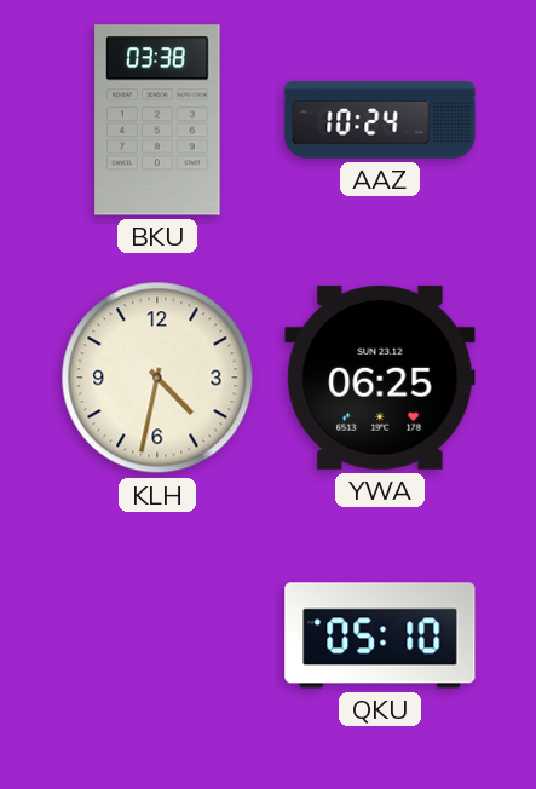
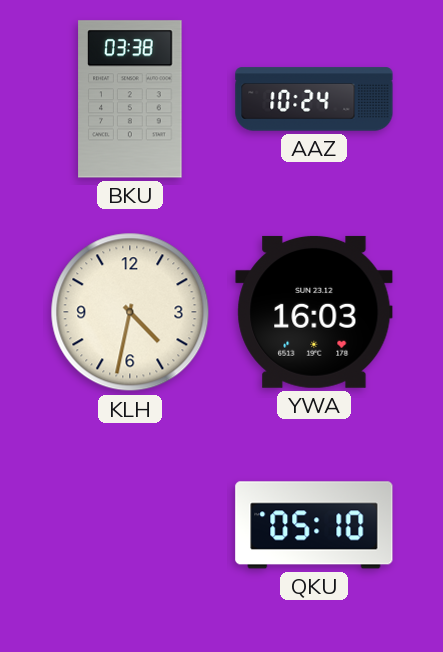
YWA: 06:25 -> 16:03
